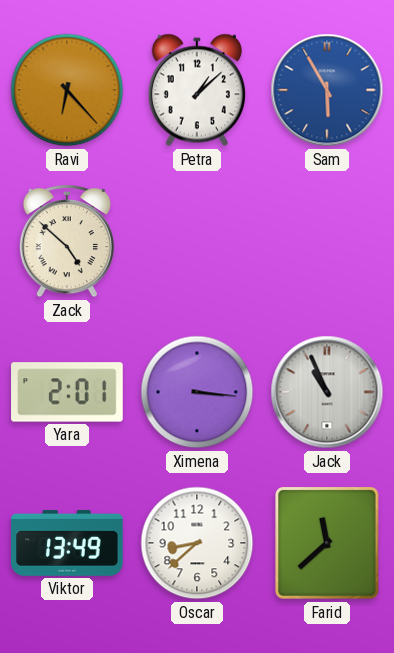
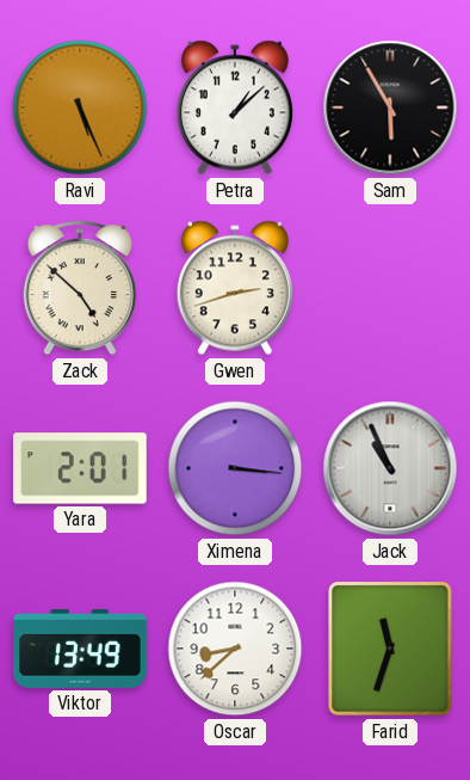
Ravi: 6:23 -> 5:26
Sam dial: blue -> black
Gwen: none -> 2:42
Farid: 11:38 -> 11:33
